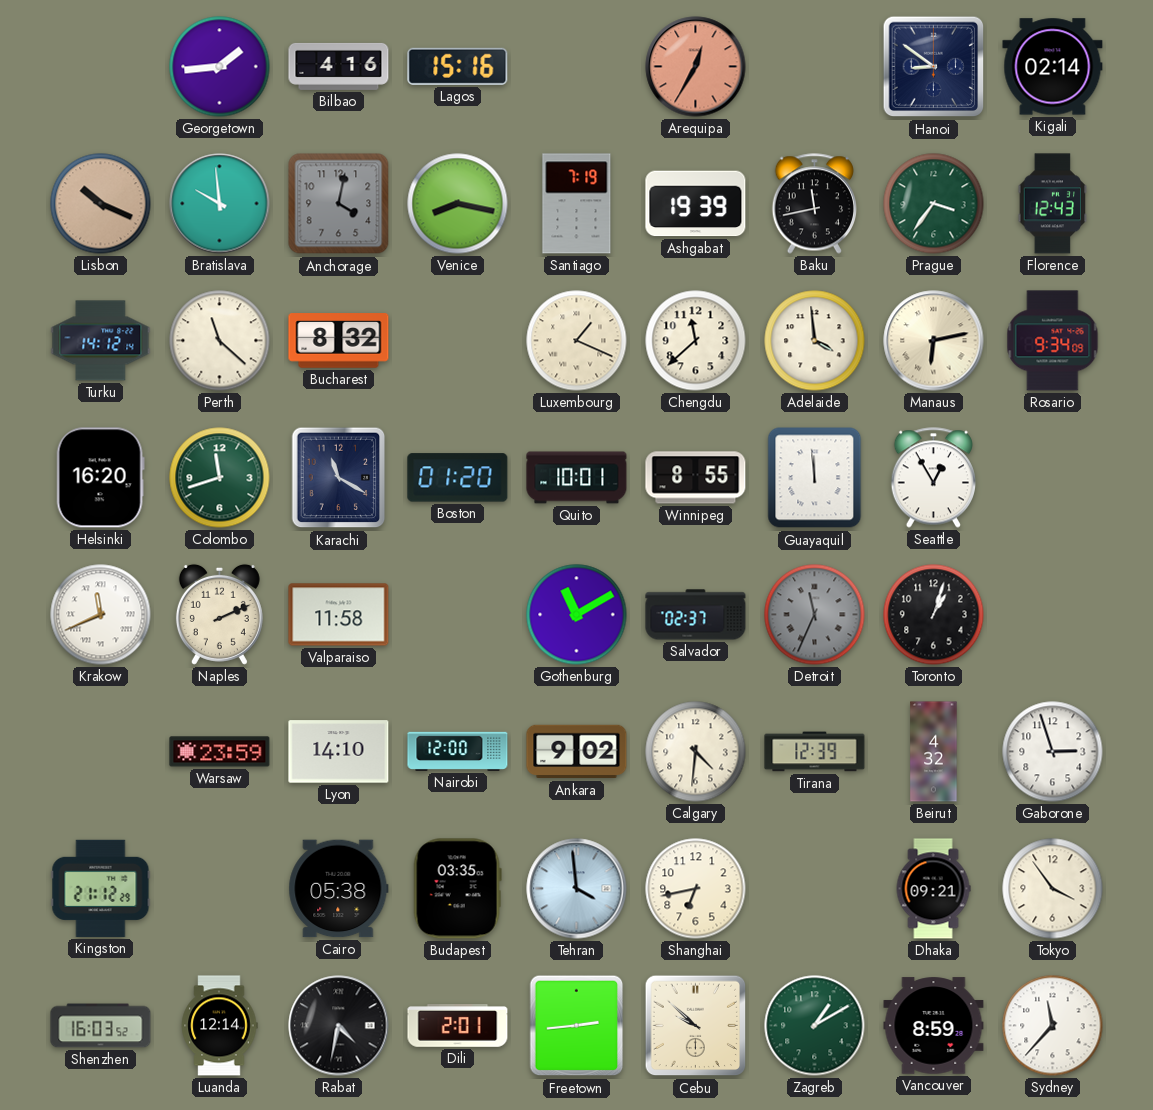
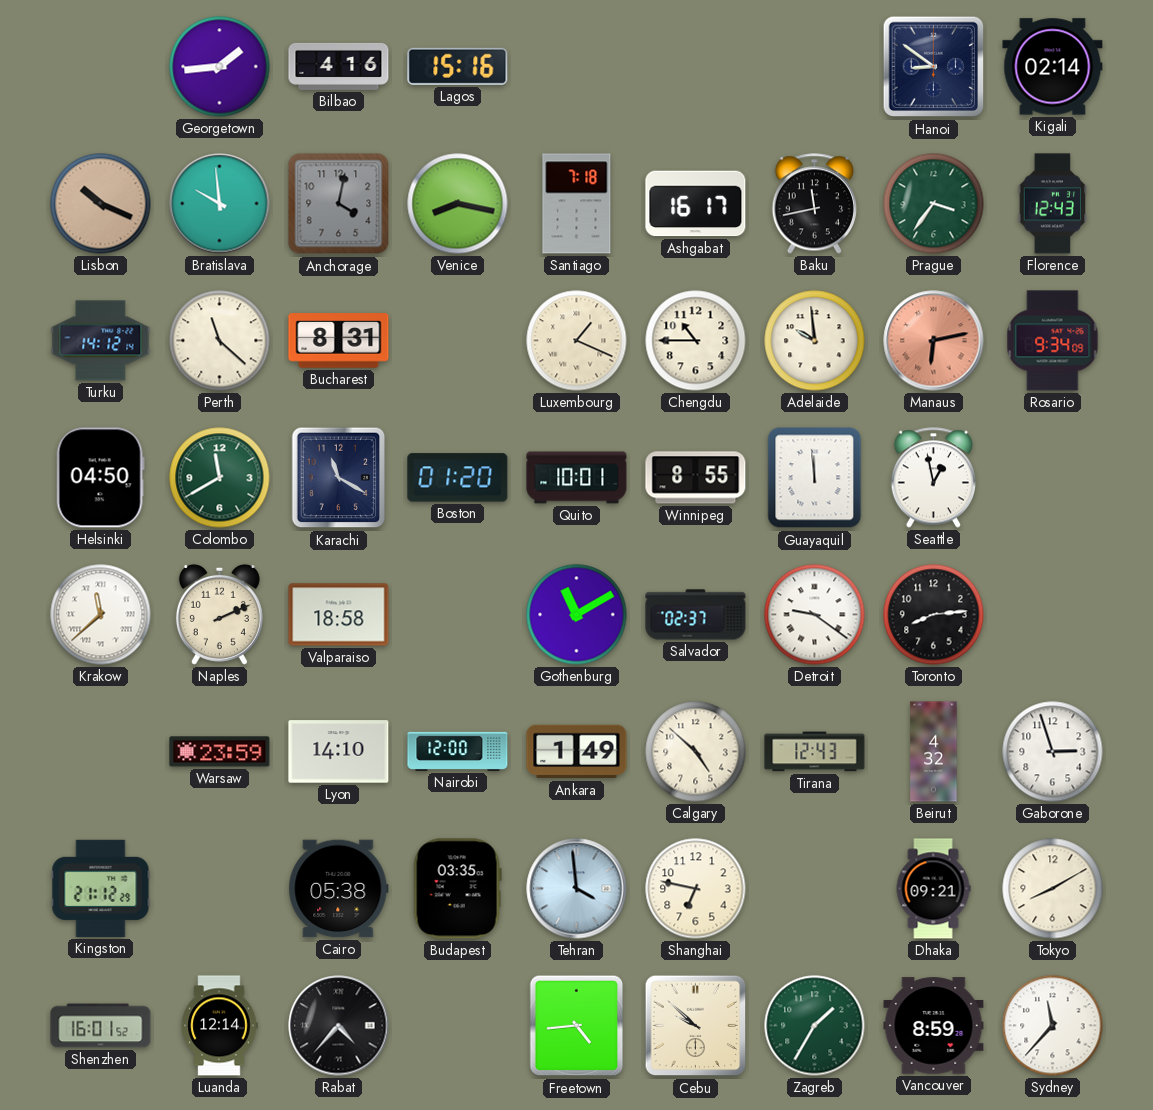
Arequipa: 12:35 -> none
Santiago: 7:19 -> 7:18
Ashgabat: 19:39 -> 16:17
Bucharest: 8:32 -> 8:31
Chengdu: 11:38 -> 10:45
Adelaide: 3:59 -> 9:59
Manaus dial: cream -> salmon
Helsinki: 16:20 -> 04:50
Colombo: 11:42 -> 11:40
Seattle: 12:55 -> 12:58
Krakow: 11:41 -> 11:38
Valparaiso: 11:58 -> 18:58
Detroit: 11:34 -> 9:21
Detroit dial: grey -> white
Toronto: 1:03 -> 8:14
Ankara: 9:02 -> 1:49
Calgary: 4:31 -> 4:52
Tirana: 12:39 -> 12:43
Shanghai: 6:43 -> 6:47
Tokyo: 3:54 -> 8:10
Shenzhen: 16:03 -> 16:01
Rabat: 4:32 -> 4:37
Dili: 2:01 -> none
Freetown: 2:44 -> 4:44
Zagreb: 1:10 -> 1:35
